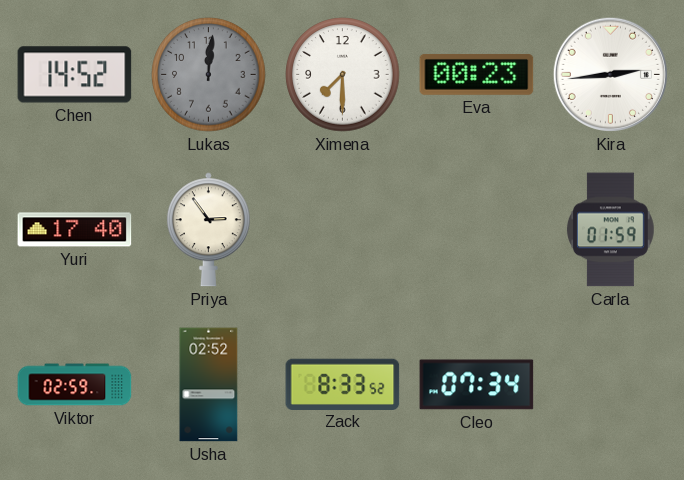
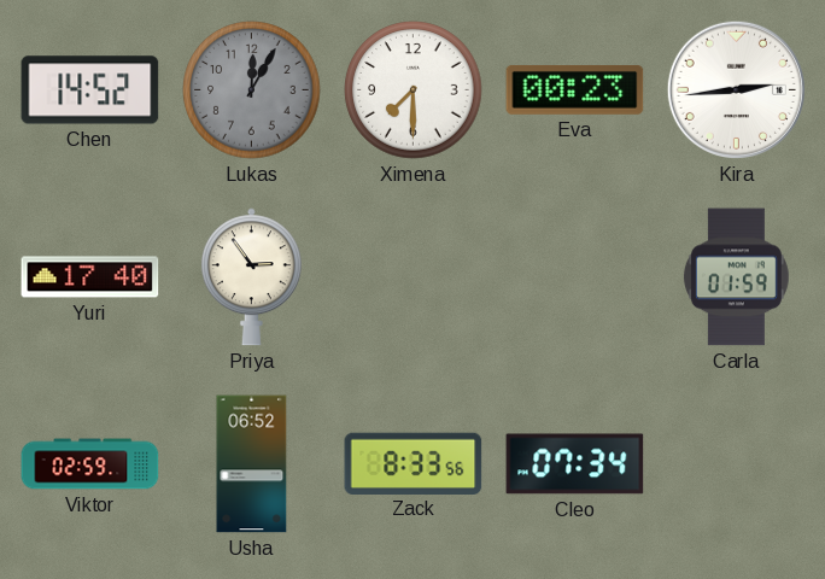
Lukas: 12:01 -> 12:05
Usha: 02:52 -> 06:52
Zack: 8:33:52 -> 8:33:56
